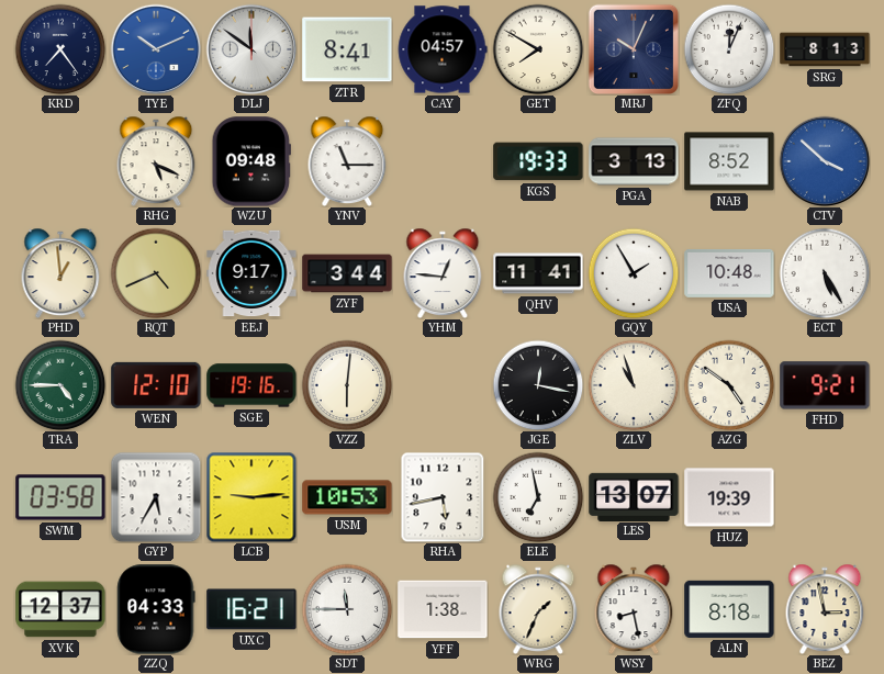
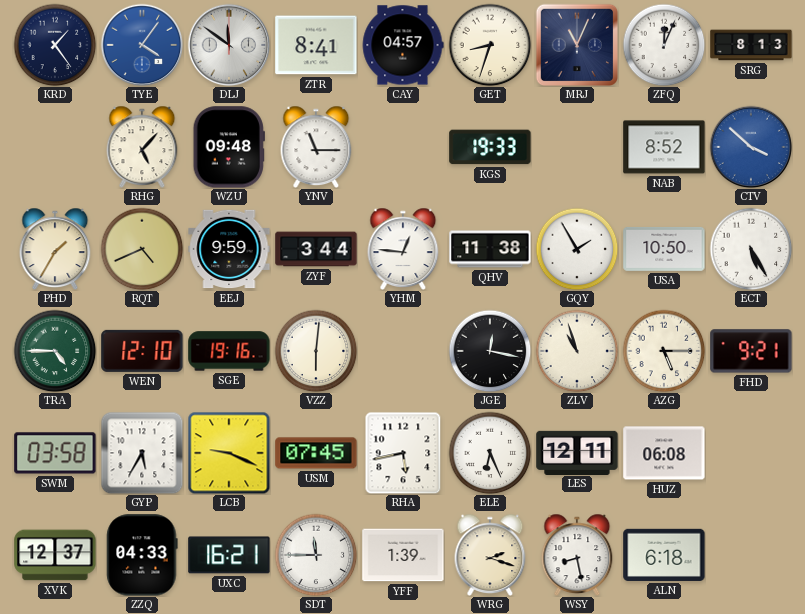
KRD: 7:24 -> 1:24
TYE: 10:11 -> 4:06
GET: 7:50 -> 8:33
MRJ: 10:04 -> 11:04
RHG: 5:19 -> 5:07
PGA: 3:13 -> none
PHD: 12:59 -> 1:35
EEJ: 9:17 -> 9:59
QHV: 11:41 -> 11:38
USA: 10:48 -> 10:50
AZG: 4:51 -> 5:15
LCB: 9:14 -> 9:19
USM: 10:53 -> 07:45
ELE: 6:58 -> 6:26
LES: 13:07 -> 12:11
HUZ: 19:39 -> 06:08
YFF: 1:38 -> 1:39
WRG: 1:34 -> 2:18
ALN: 8:18 -> 6:18
BEZ: 2:58 -> none
